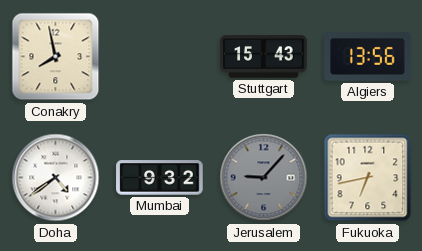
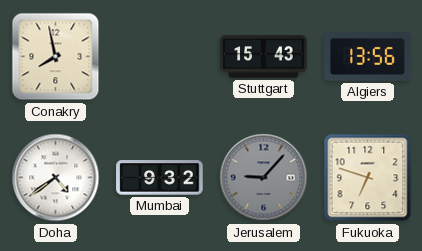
Fukuoka: 6:43 -> 6:48
